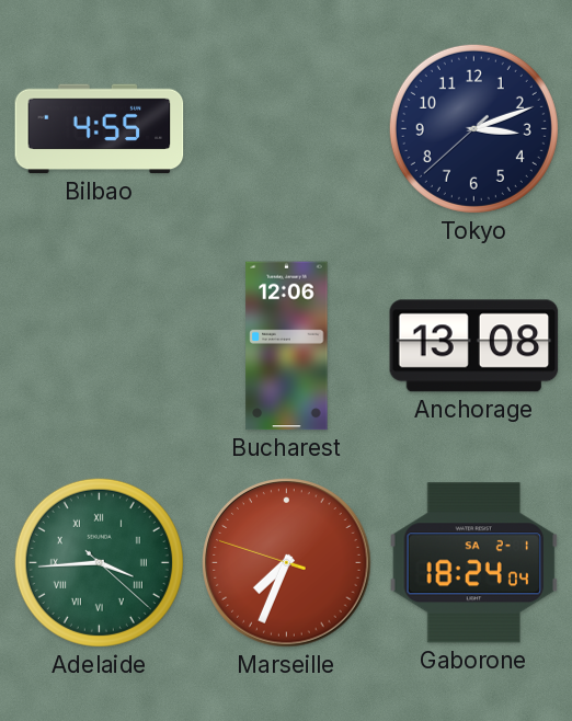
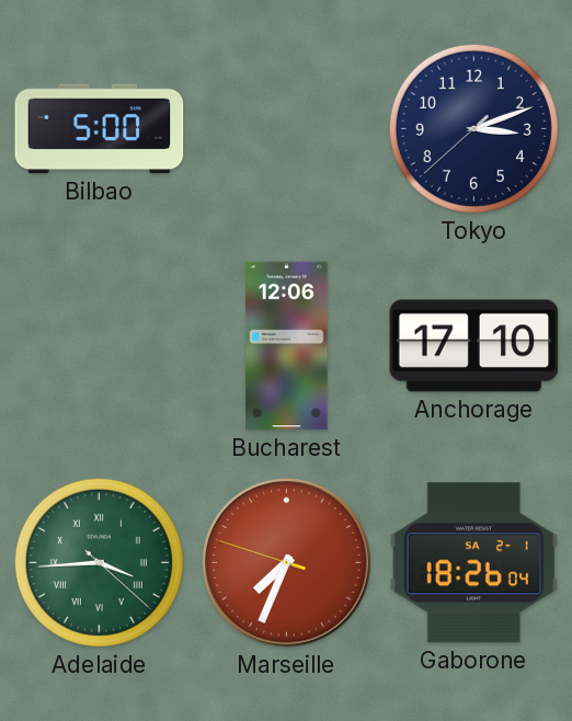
Bilbao: 4:55 -> 5:00
Anchorage: 13:08 -> 17:10
Gaborone: 18:24 -> 18:26
